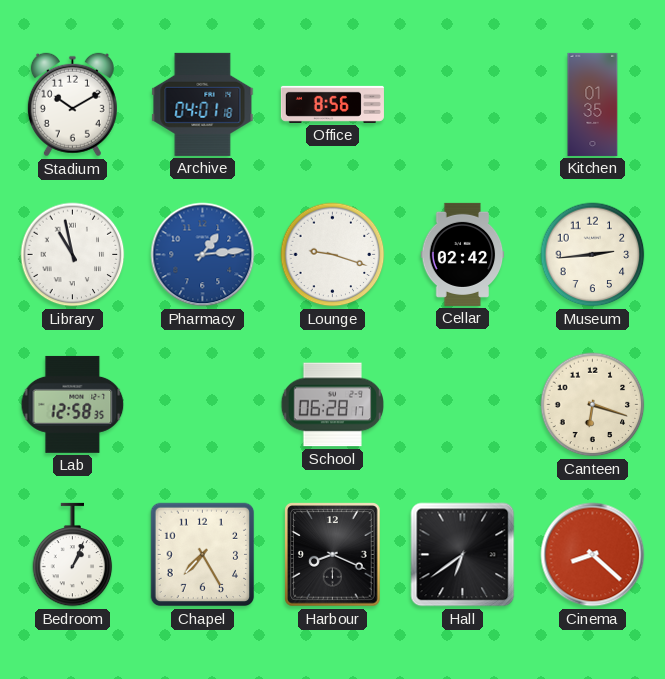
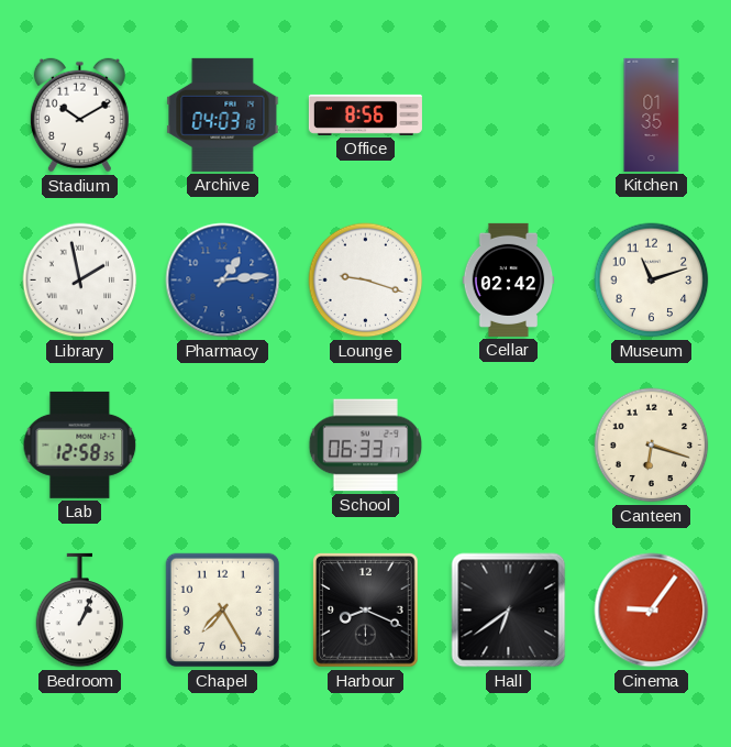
Archive: 04:01 -> 04:03
Library: 10:58 -> 1:58
Museum: 2:44 -> 11:12
School: 06:28 -> 06:33
Cinema: 8:22 -> 9:06
